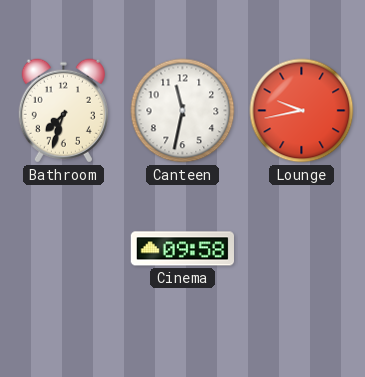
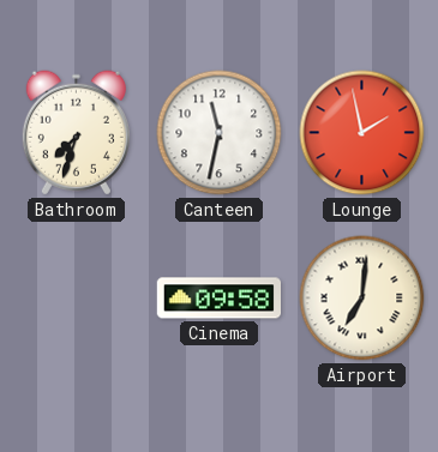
Lounge: 9:43 -> 1:58
Airport: none -> 7:01
